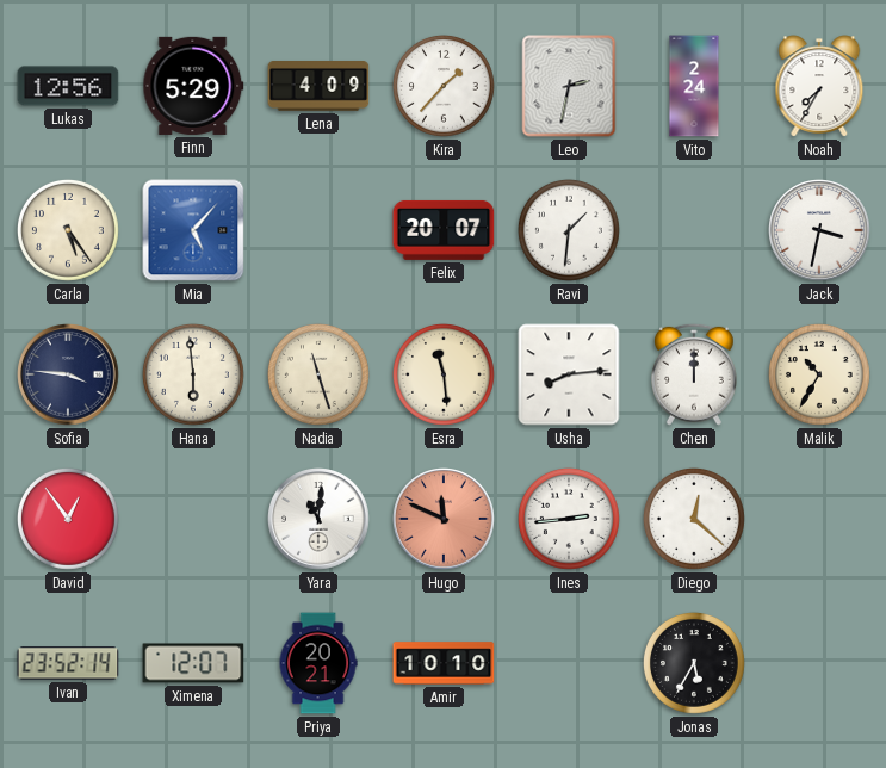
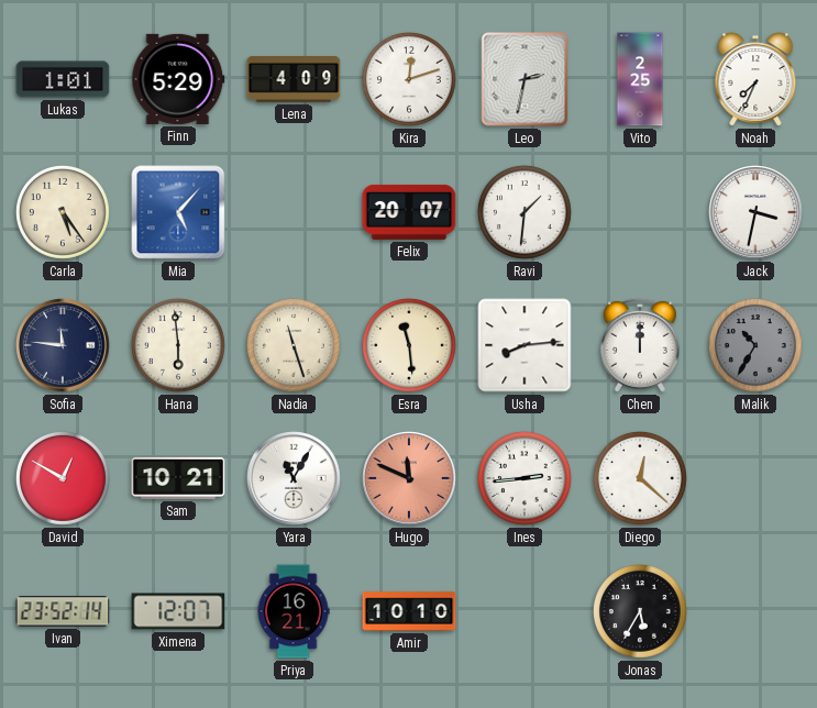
Lukas: 12:56 -> 1:01
Kira: 1:37 -> 12:12
Vito: 2:24 -> 2:25
Noah: 7:35 -> 7:34
Sofia: 3:46 -> 11:46
Malik dial: cream -> grey
David: 12:54 -> 12:50
Sam: none -> 10:21
Yara: 11:01 -> 11:05
Priya: 20:21 -> 16:21
